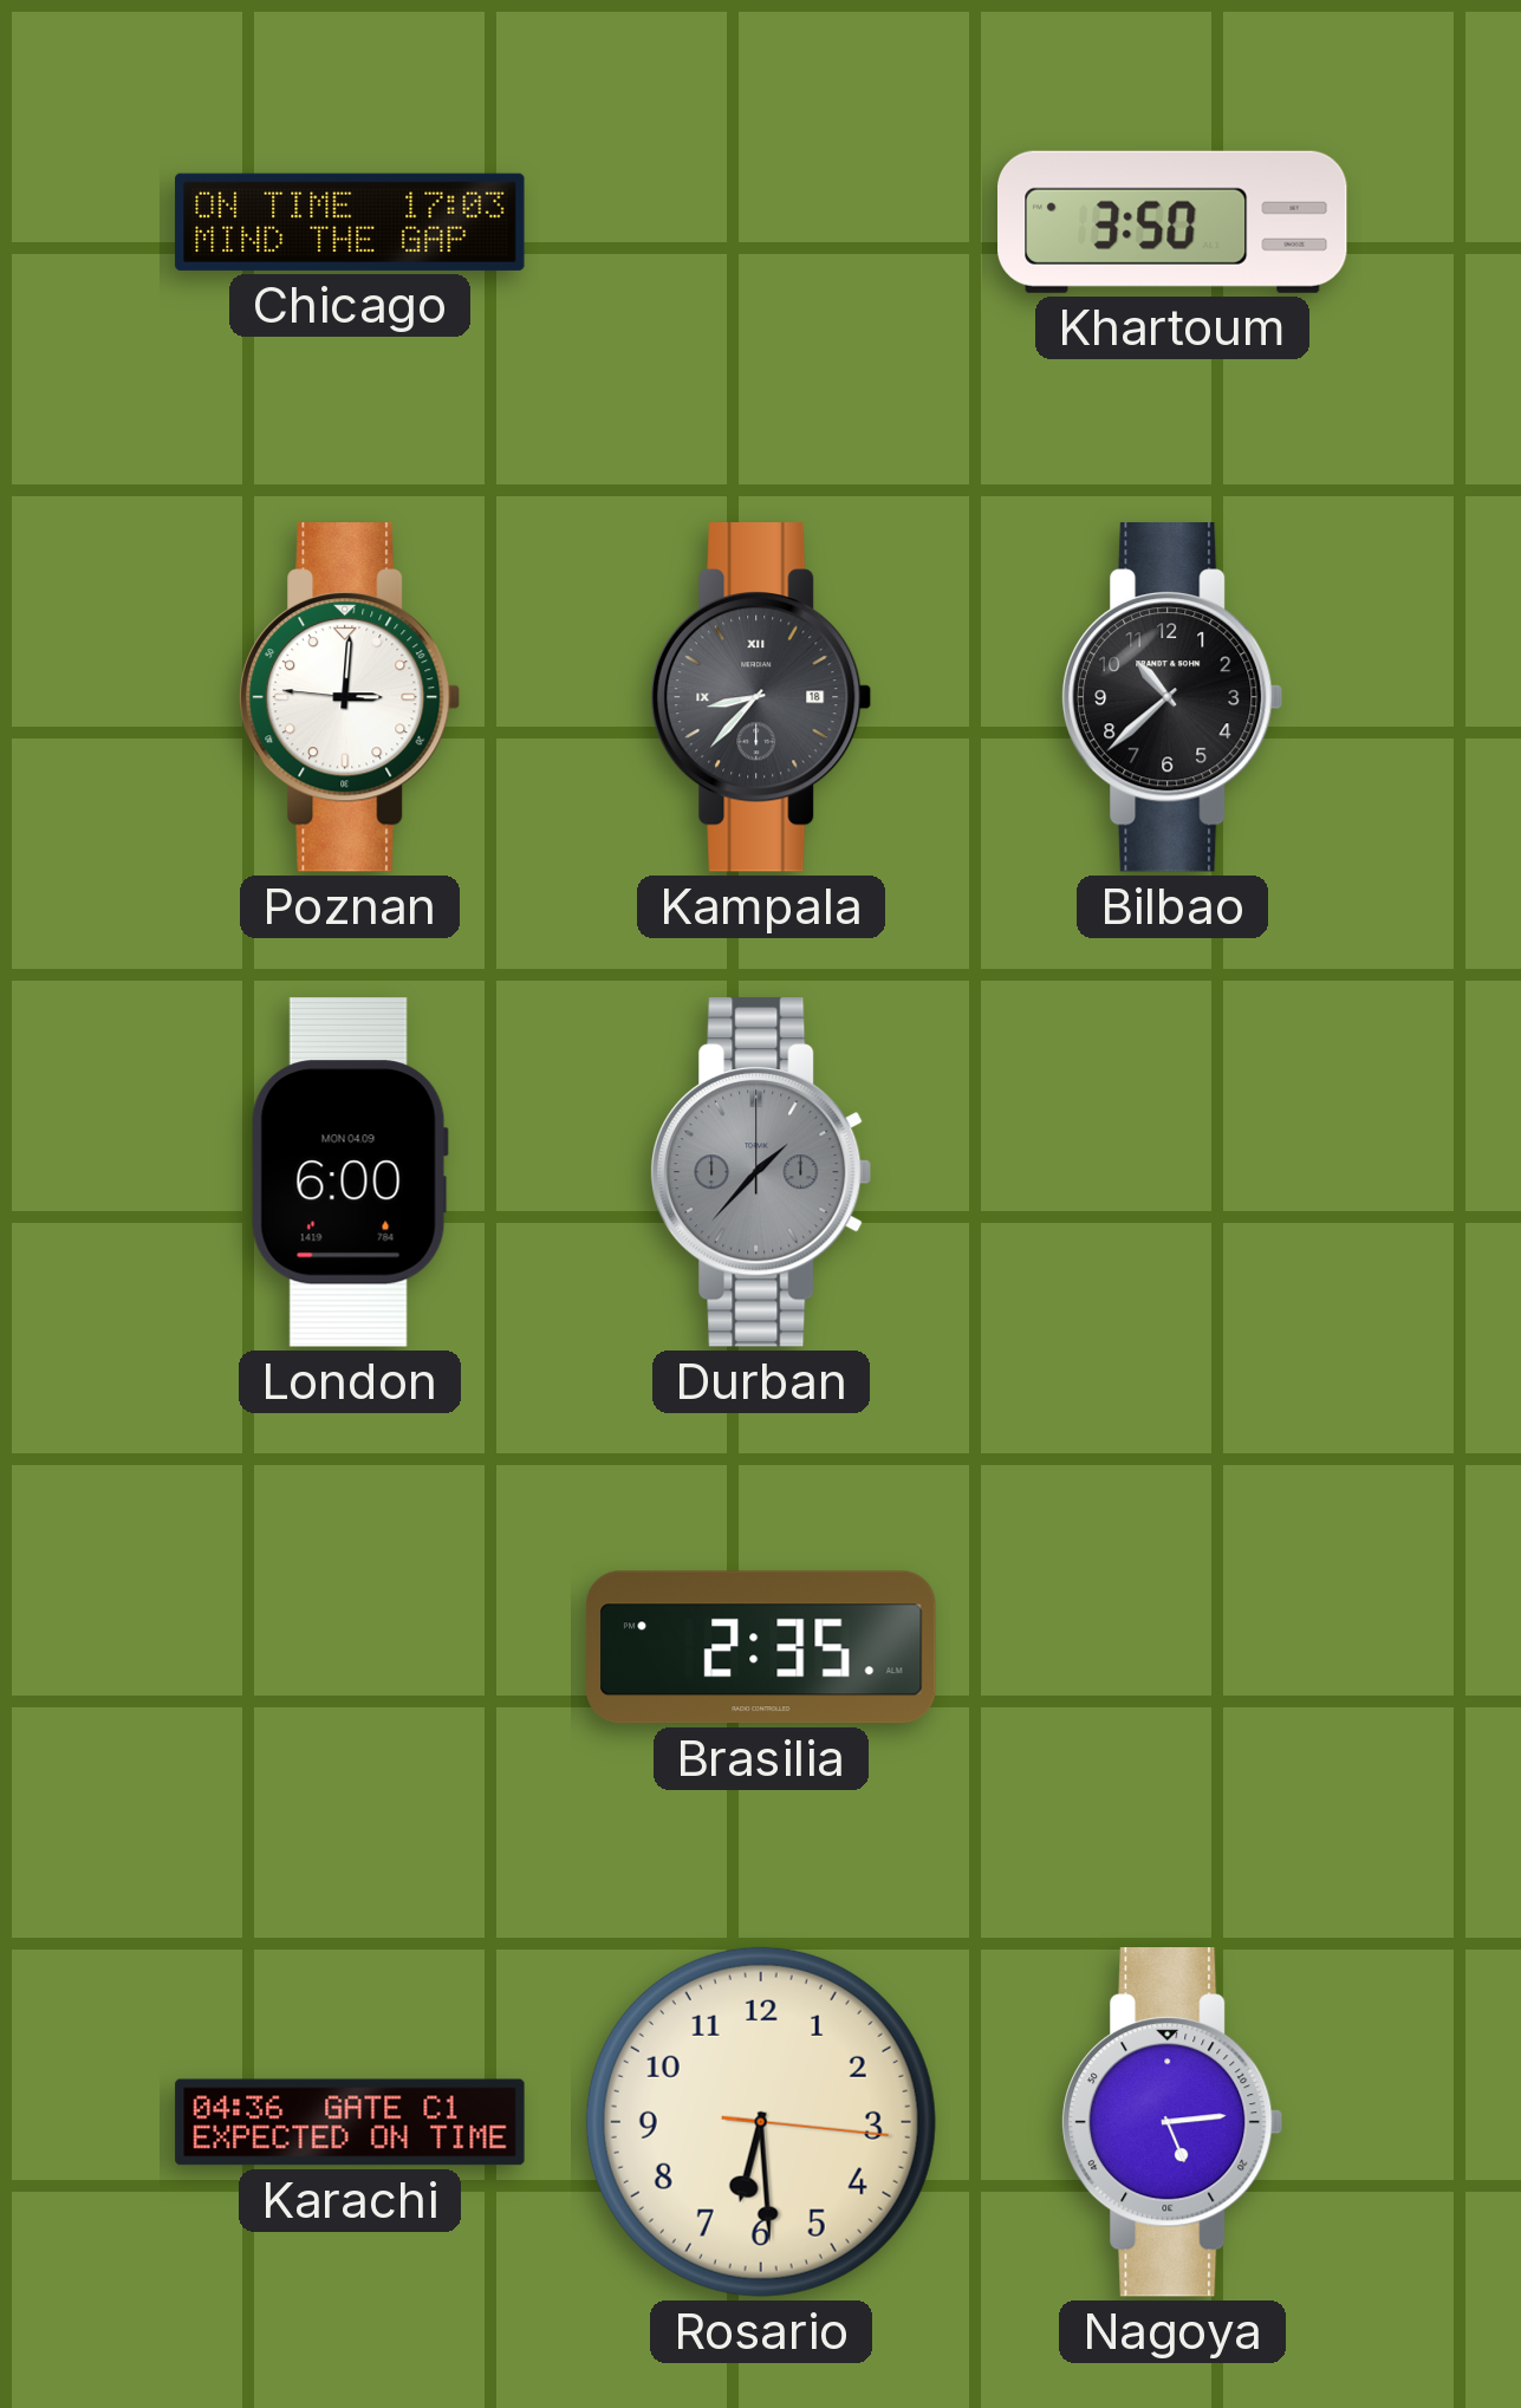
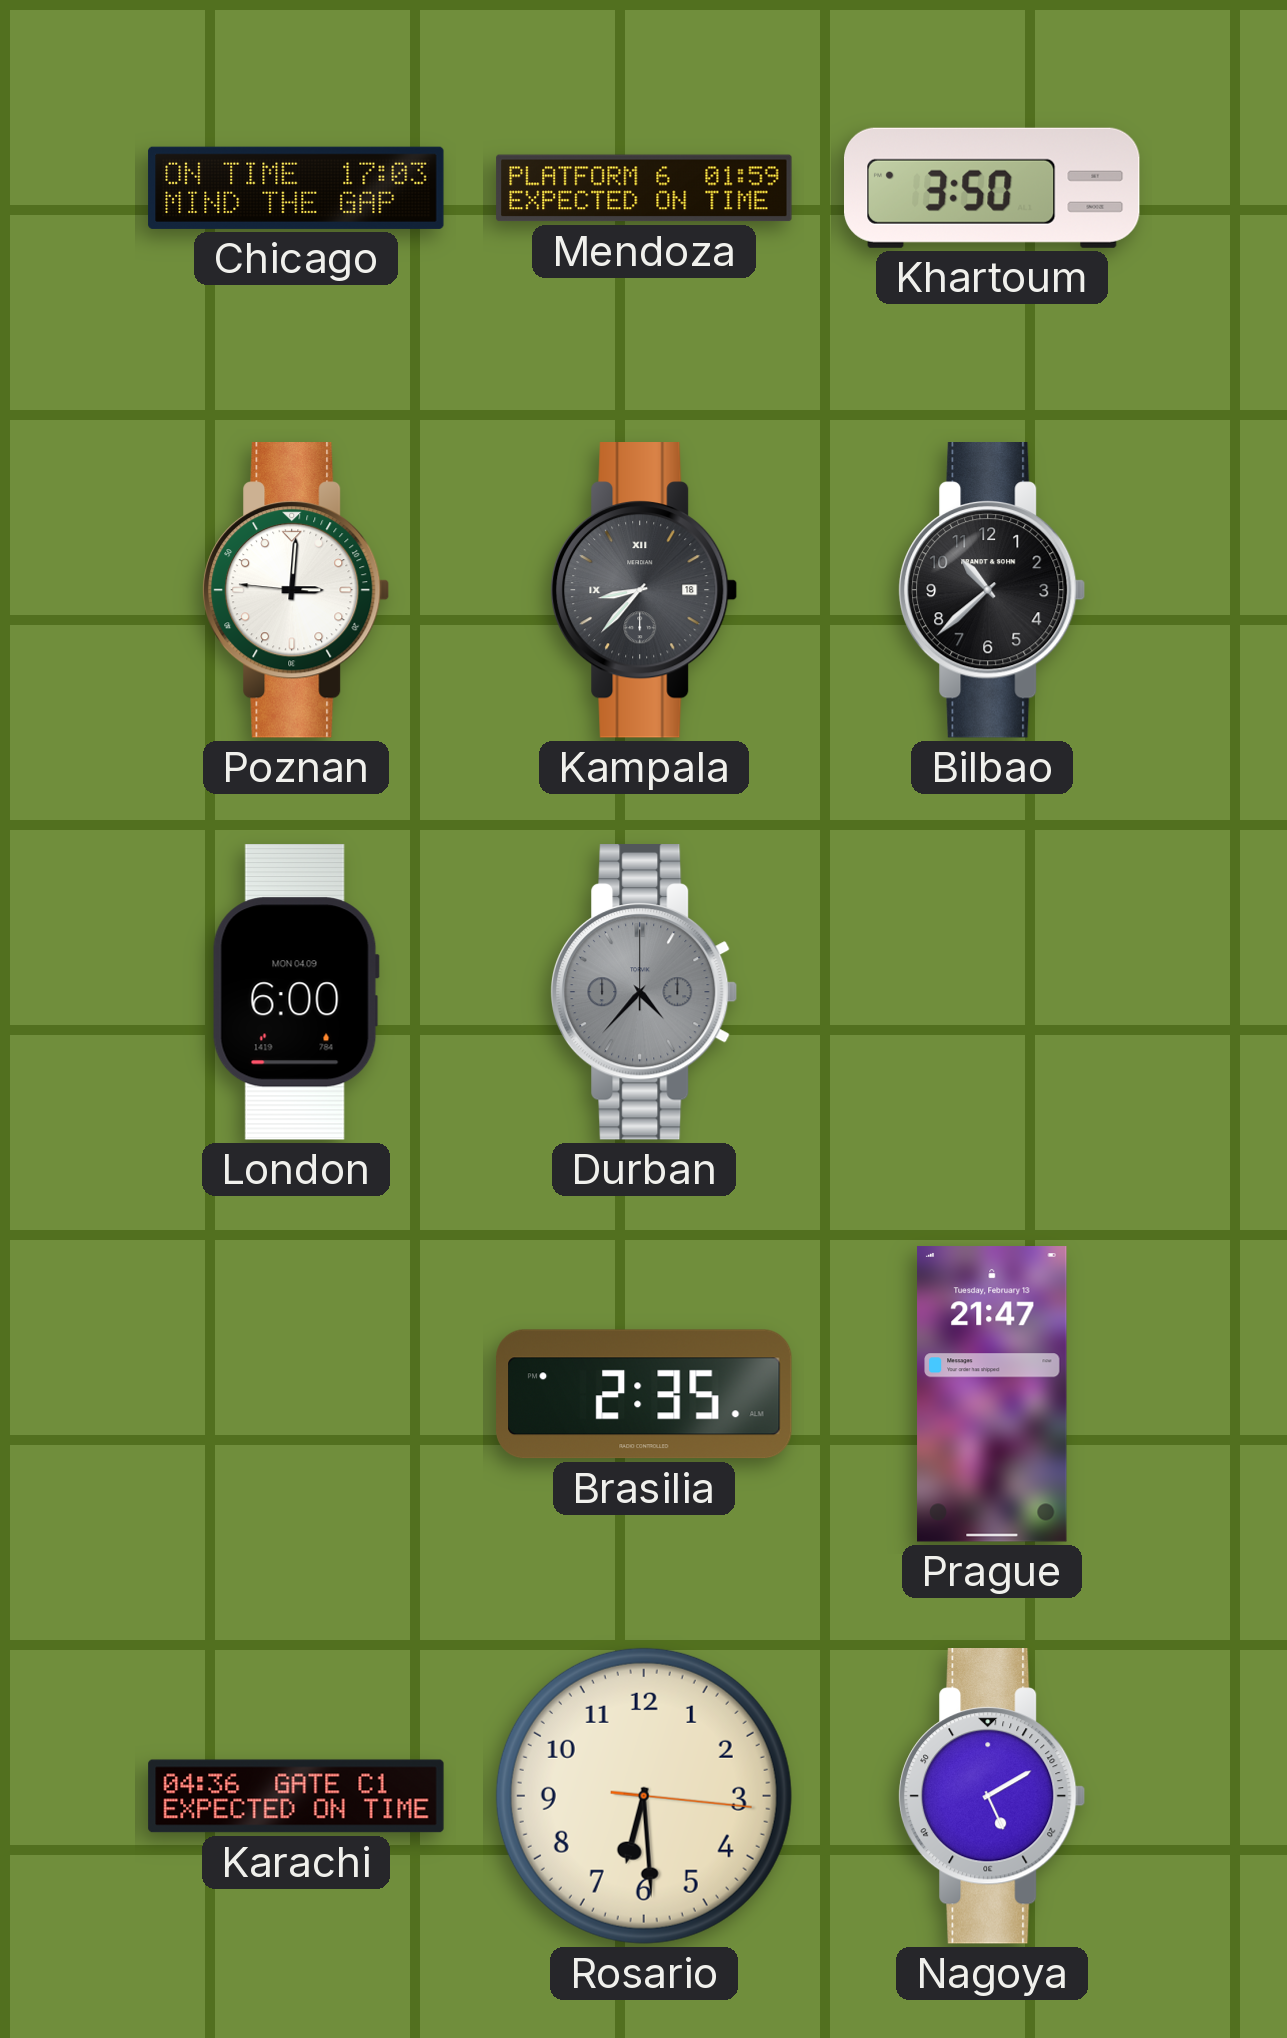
Mendoza: none -> 01:59
Durban: 1:37 -> 4:37
Prague: none -> 21:47
Nagoya: 5:14 -> 5:10
